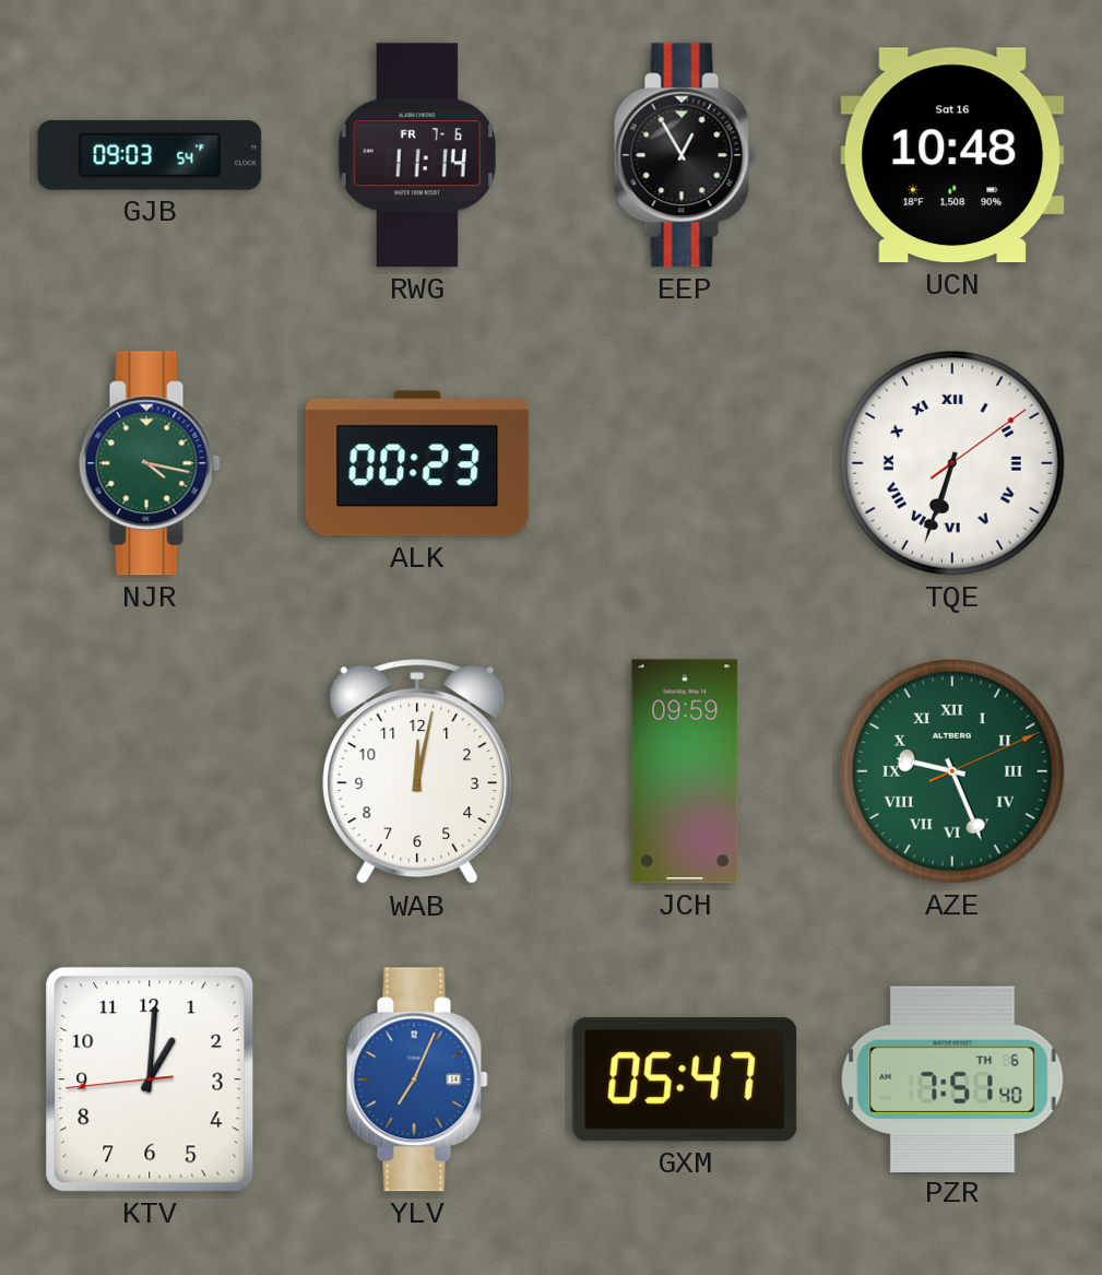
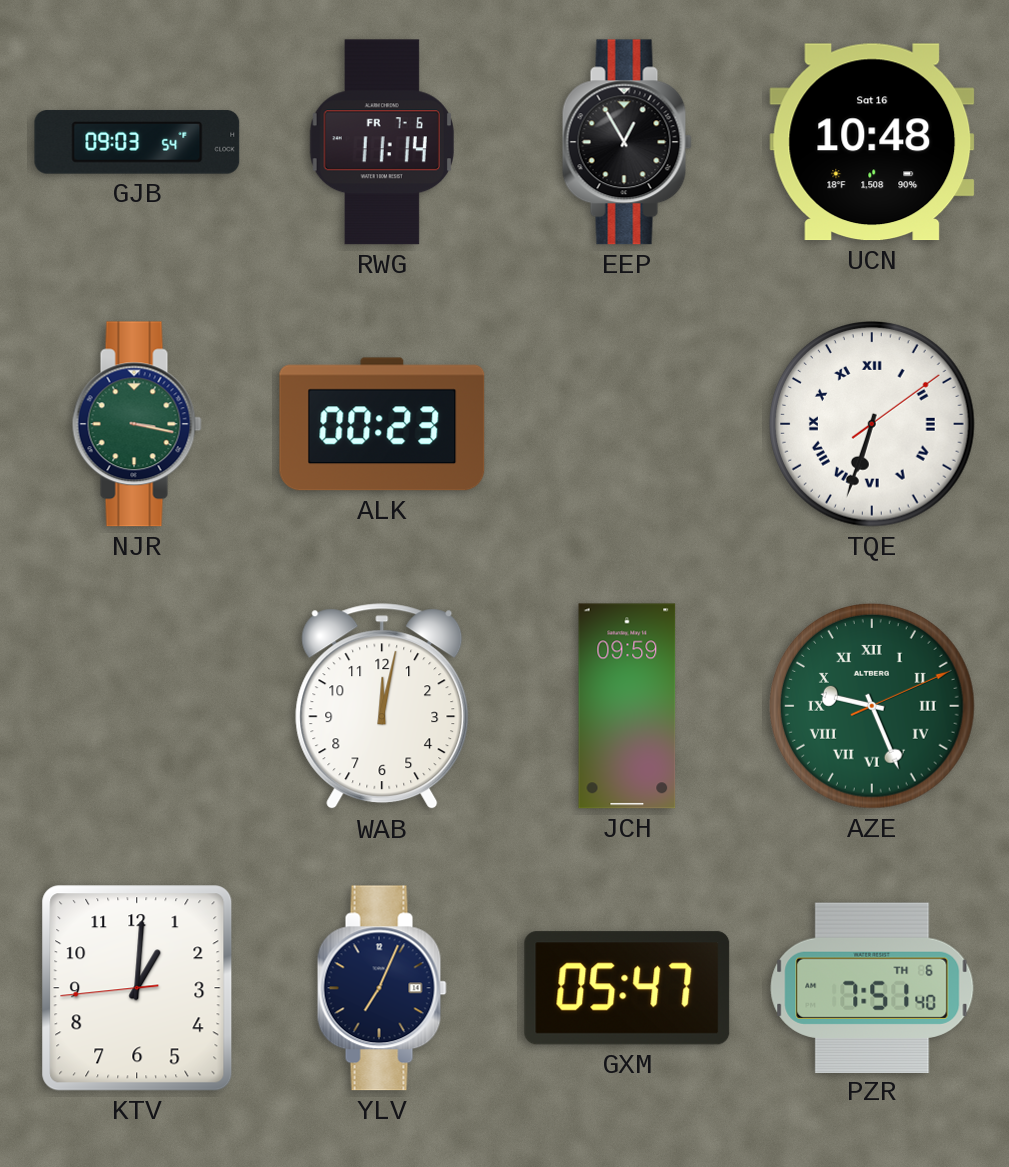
NJR: 4:17 -> 3:17
YLV dial: blue -> navy
